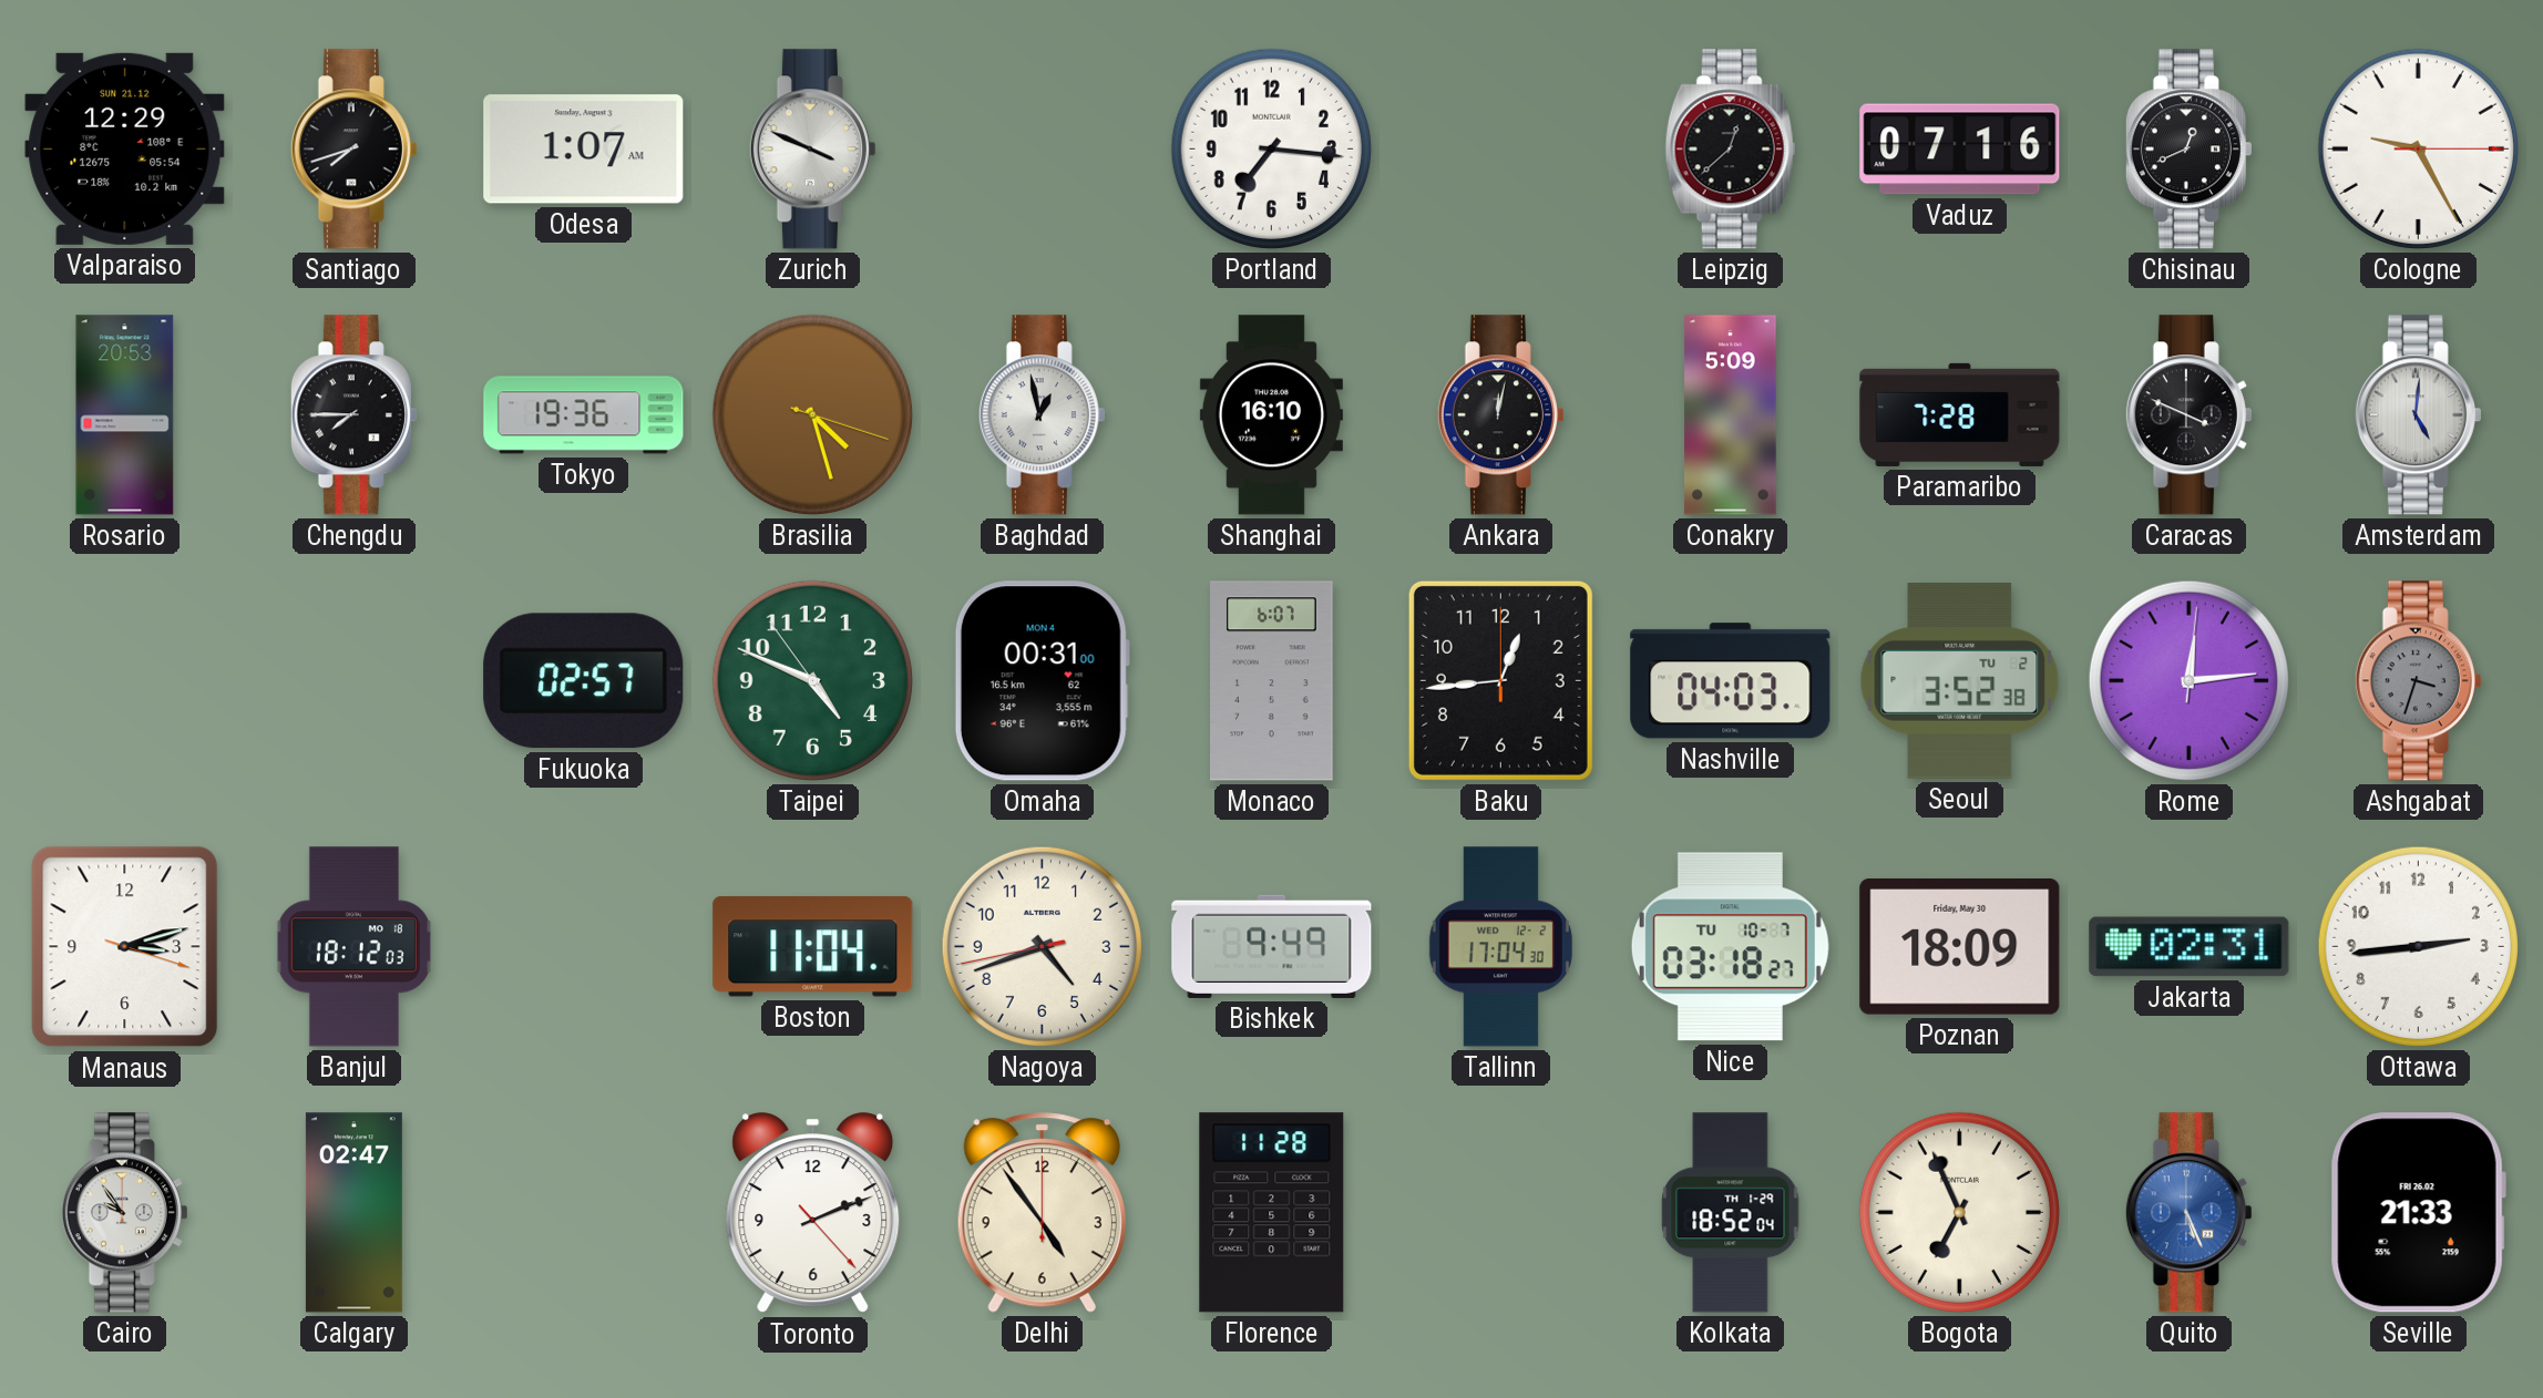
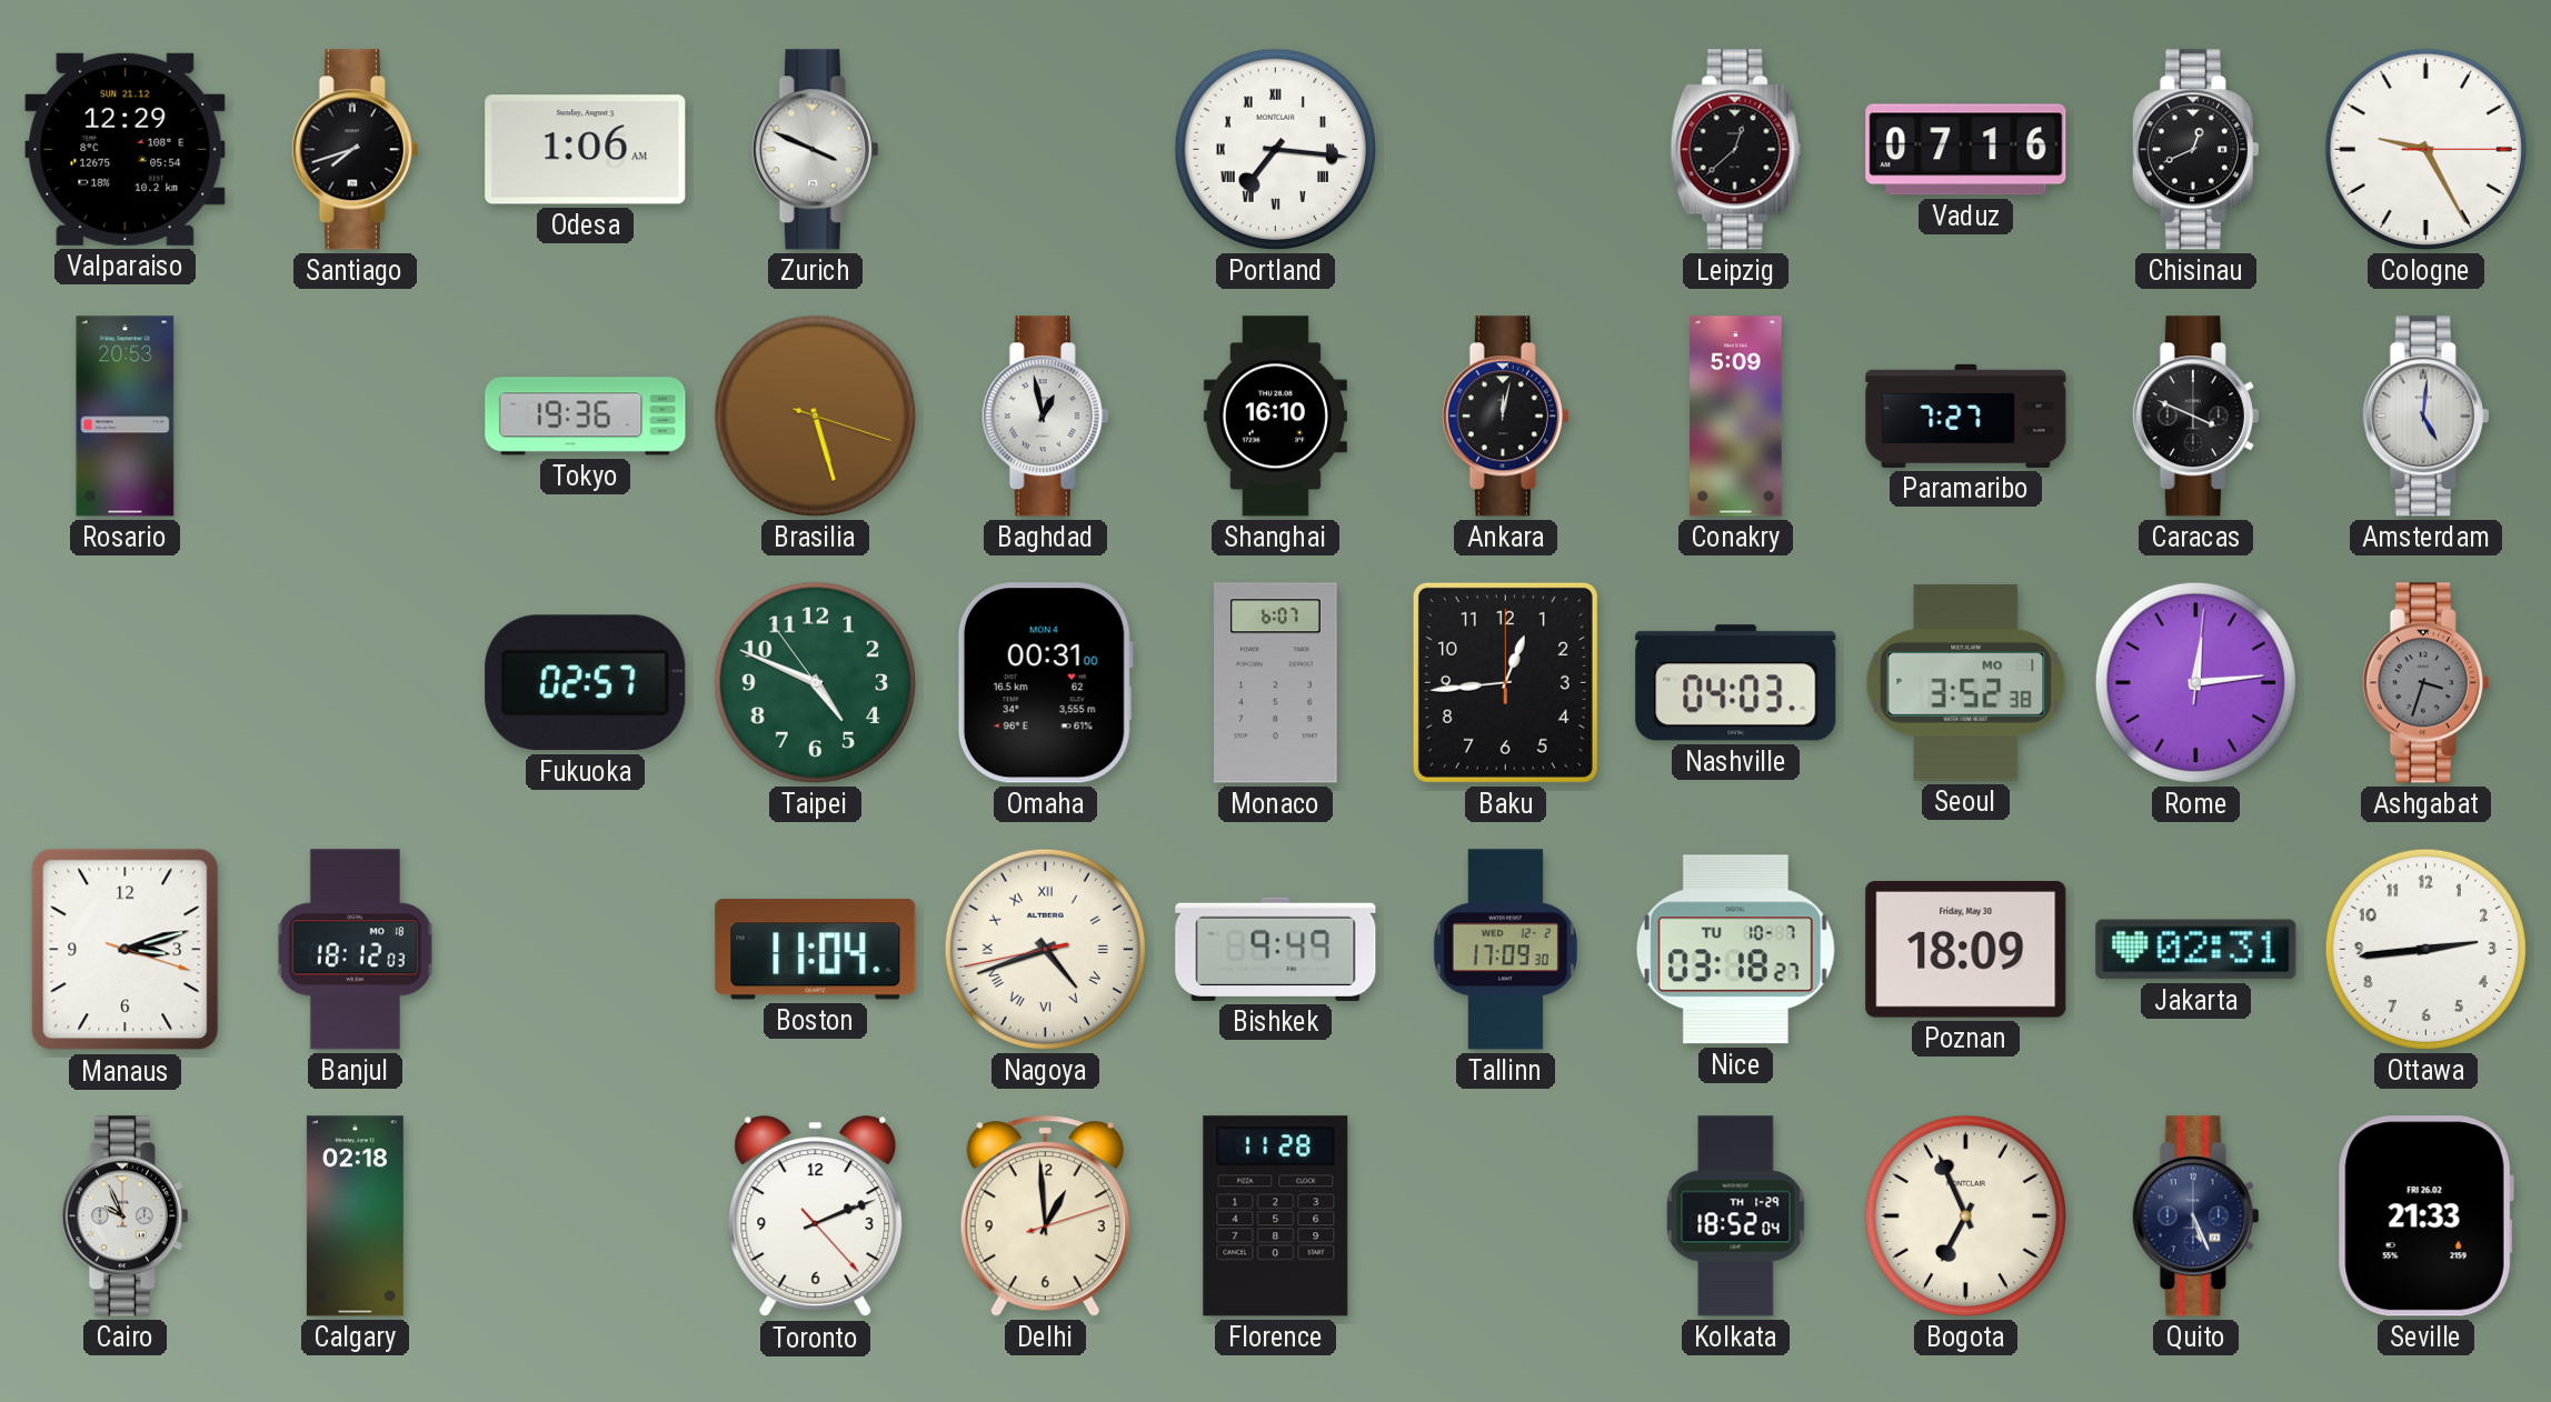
Odesa: 1:07 -> 1:06
Portland numerals: Arabic -> Roman
Chengdu: 7:45 -> none
Brasilia: 4:27 -> 5:27
Paramaribo: 7:28 -> 7:27
Seoul date: TU 2 -> MO 1
Nagoya numerals: Arabic -> Roman
Tallinn: 17:04 -> 17:09
Cairo: 9:54 -> 9:56
Calgary: 02:47 -> 02:18
Delhi: 4:54 -> 12:59
Quito dial: blue -> navy
